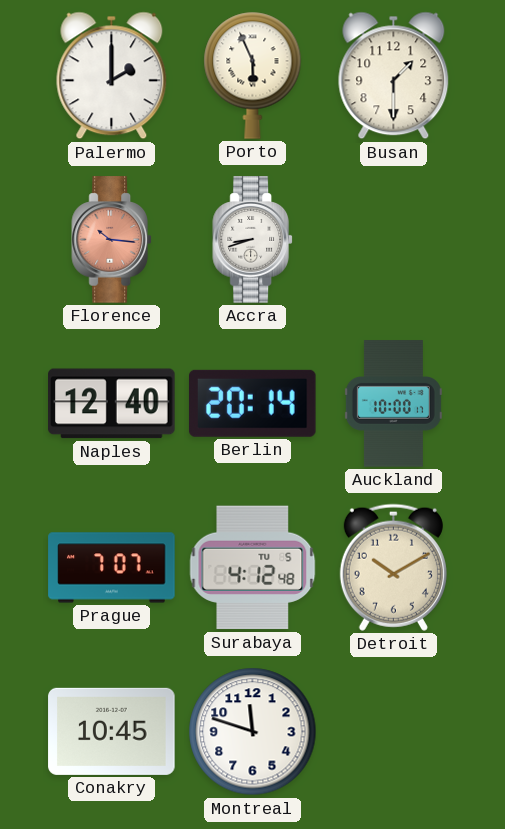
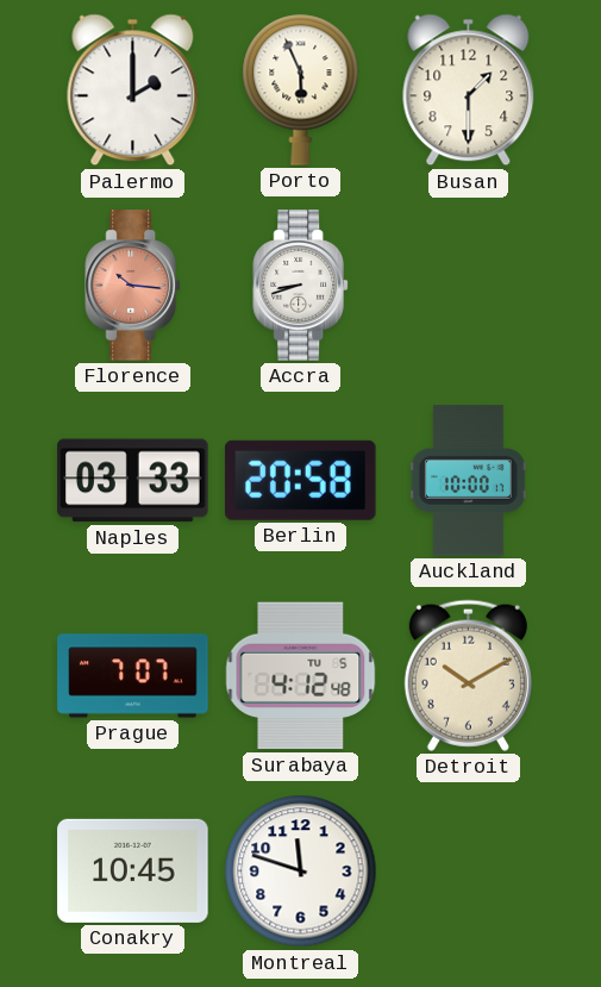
Naples: 12:40 -> 03:33
Berlin: 20:14 -> 20:58
